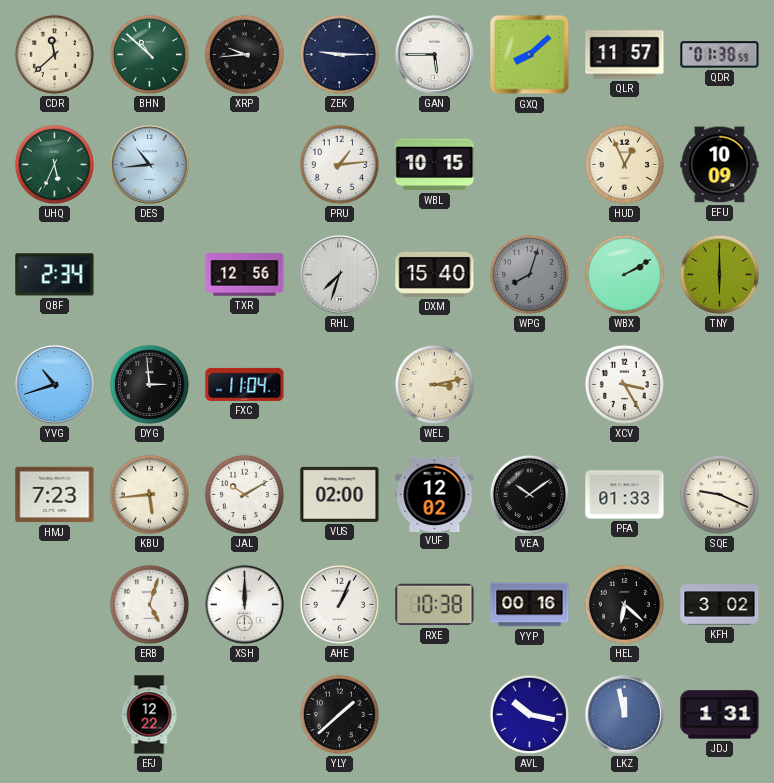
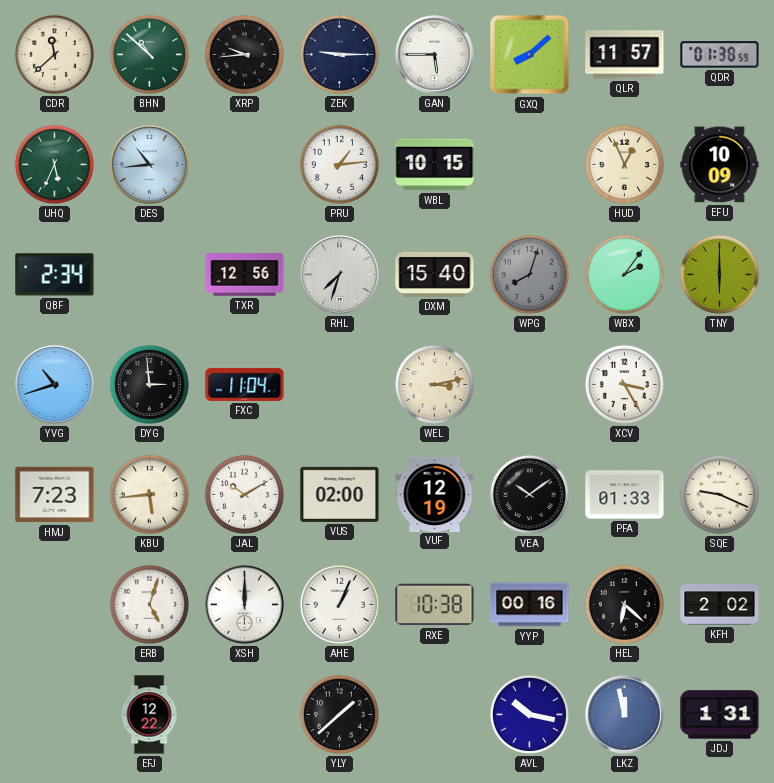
WBX: 2:10 -> 2:06
VUF: 12:02 -> 12:19
KFH: 3:02 -> 2:02
